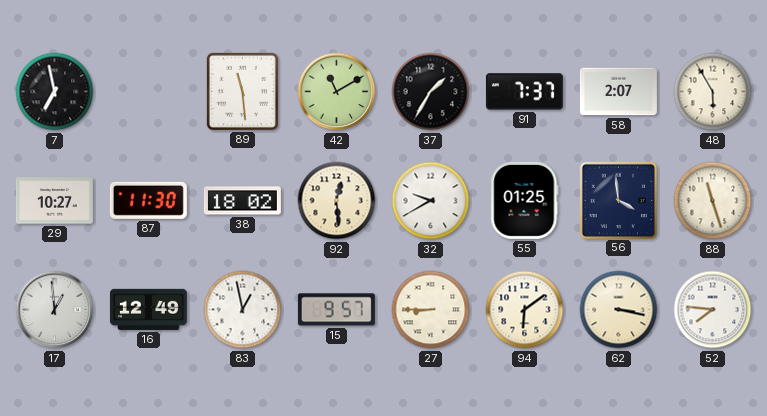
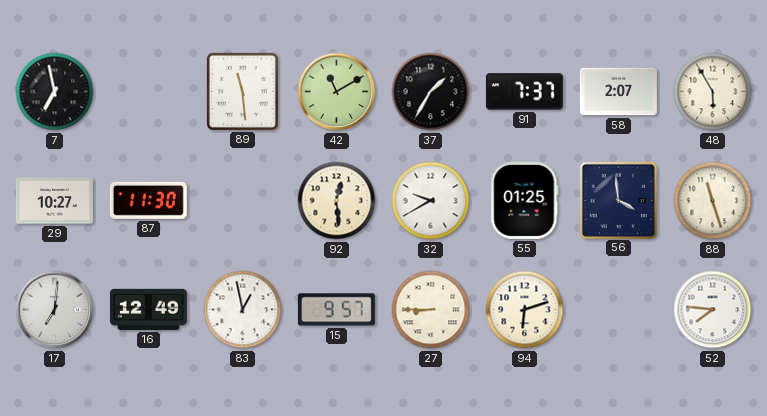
38: 18:02 -> none
17: 12:59 -> 7:01
94: 6:09 -> 6:12
62: 3:17 -> none
